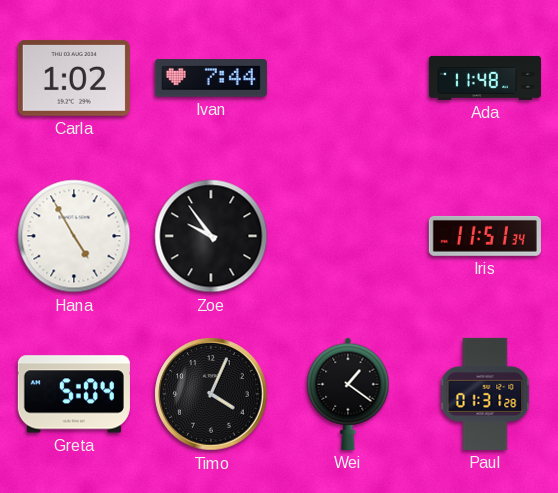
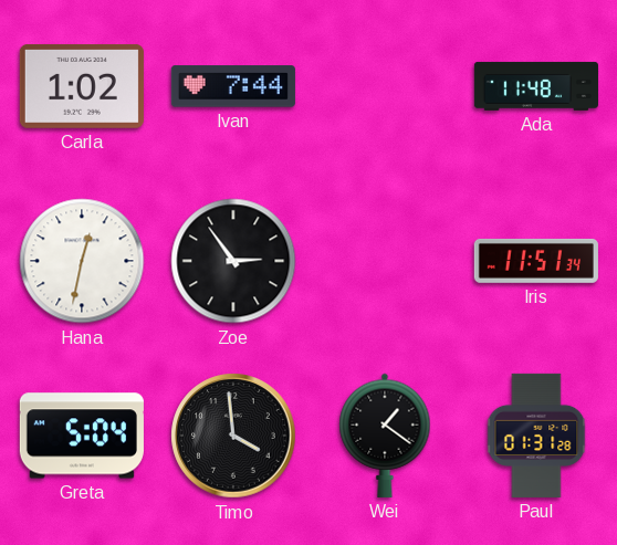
Hana: 4:55 -> 12:32
Zoe: 9:54 -> 2:54
Timo: 4:04 -> 3:59
